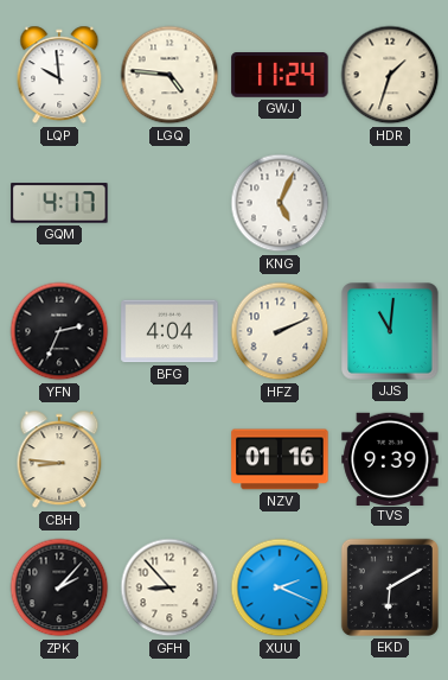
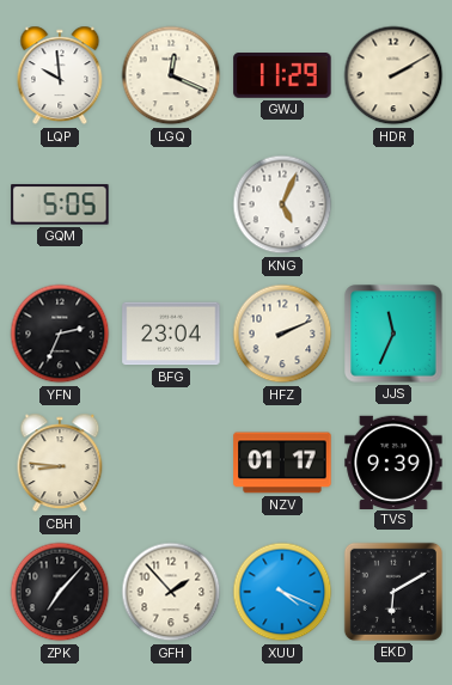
LGQ: 4:46 -> 12:19
GWJ: 11:24 -> 11:29
HDR: 1:33 -> 2:10
GQM: 4:17 -> 5:05
BFG: 4:04 -> 23:04
JJS: 11:01 -> 11:34
NZV: 01:16 -> 01:17
ZPK: 2:07 -> 7:07
GFH: 8:53 -> 1:53
XUU: 2:19 -> 4:19
